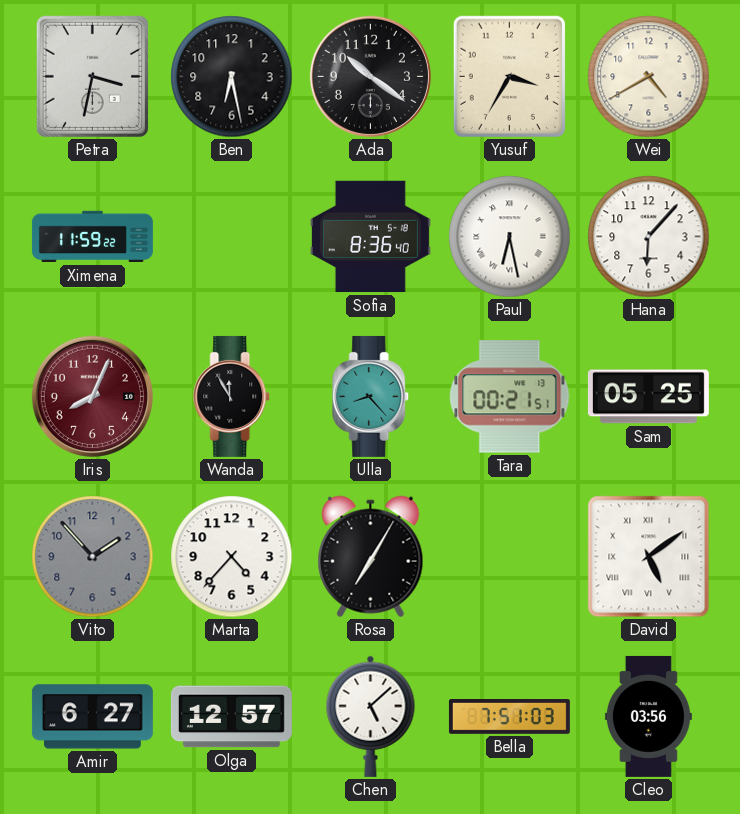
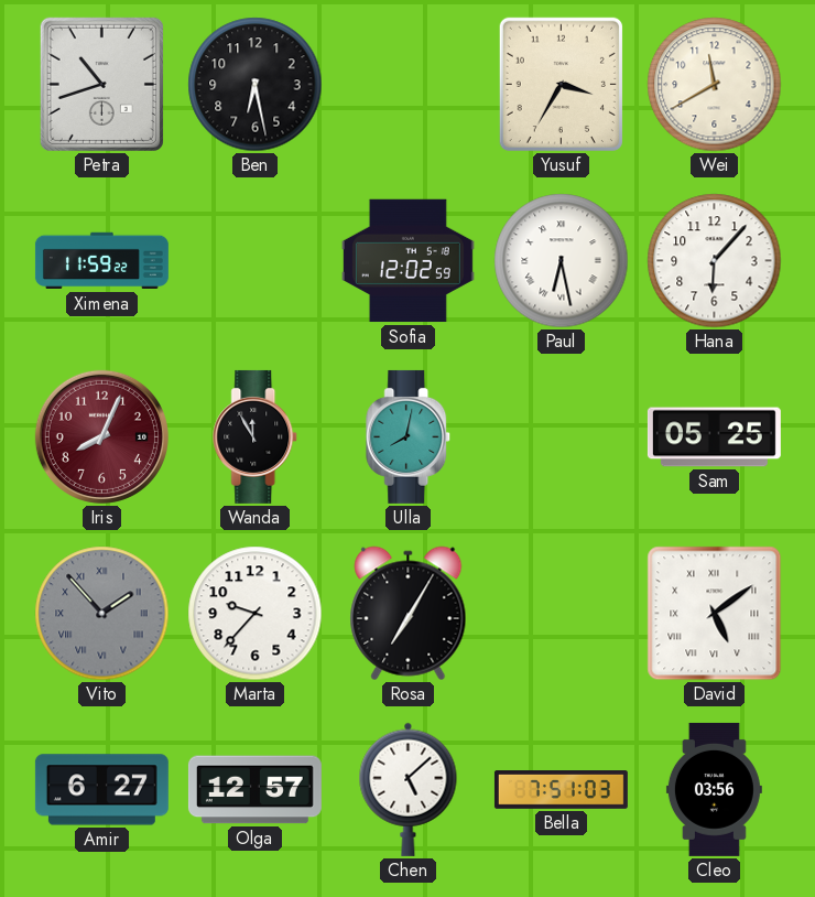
Petra: 3:32 -> 10:42
Ada: 10:21 -> none
Wei: 4:40 -> 11:40
Sofia: 8:36 -> 12:02
Ulla: 8:23 -> 8:02
Tara: 00:21 -> none
Vito numerals: Arabic -> Roman
Marta: 4:37 -> 9:37
